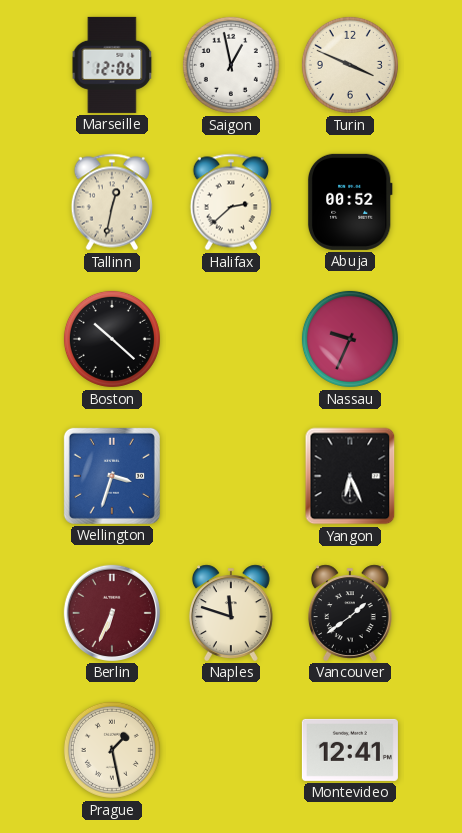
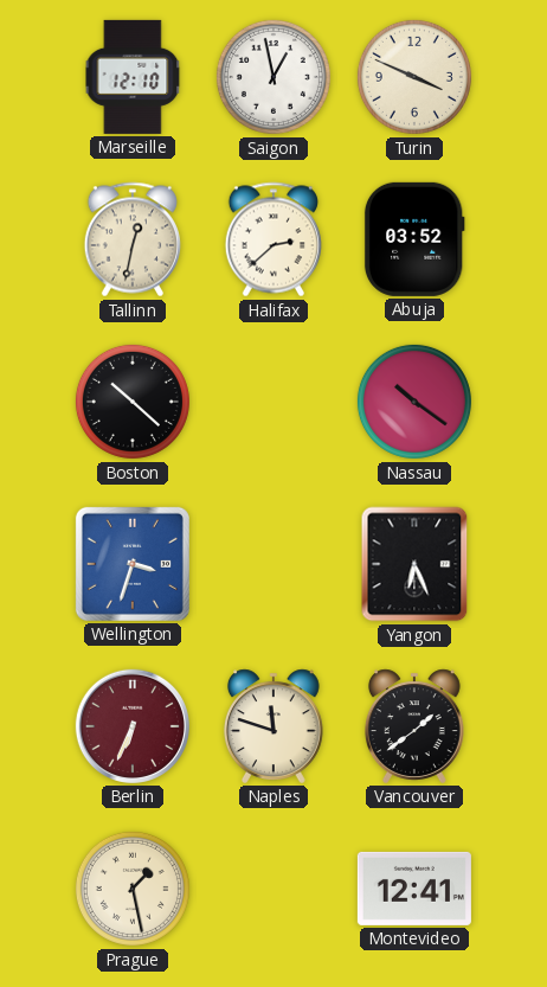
Marseille: 12:06 -> 12:10
Abuja: 00:52 -> 03:52
Nassau: 9:34 -> 10:21
